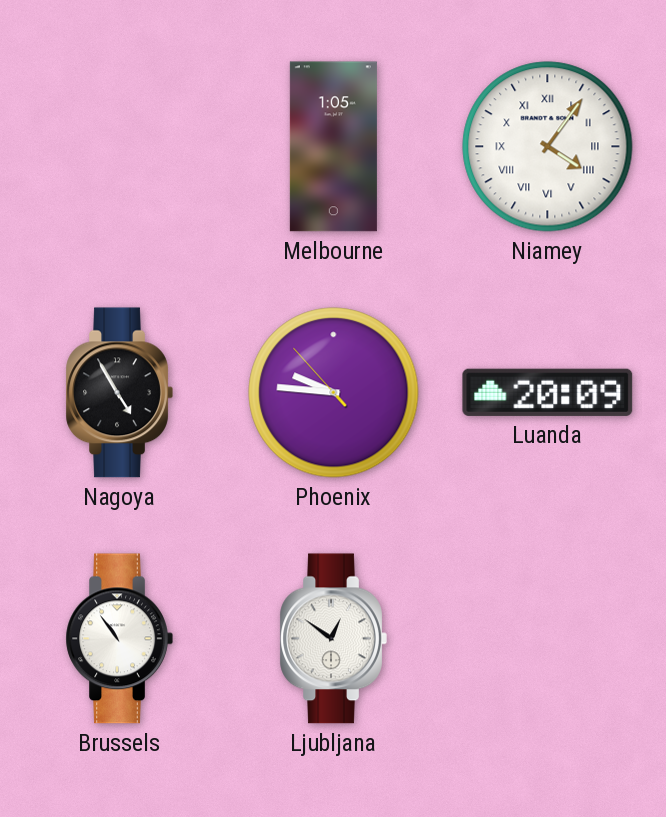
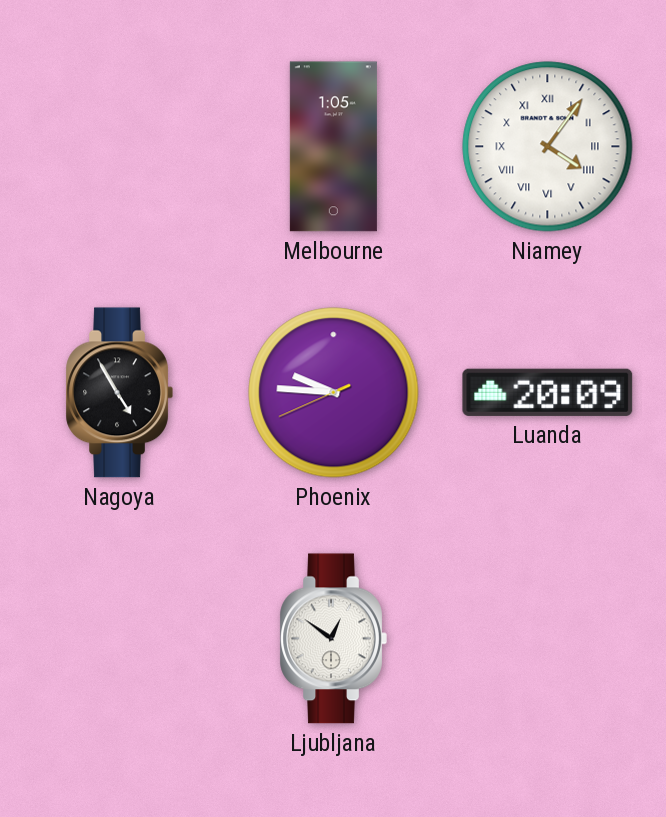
Phoenix: 9:45:53 -> 9:45:41
Brussels: 10:54 -> none
